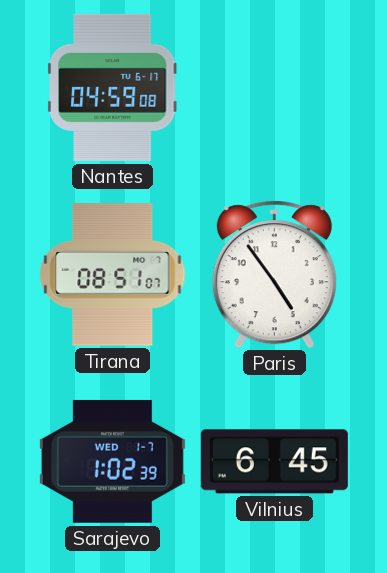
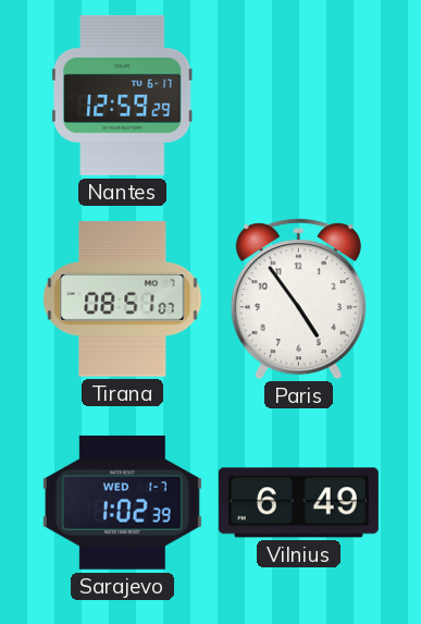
Nantes: 04:59 -> 12:59
Vilnius: 6:45 -> 6:49
